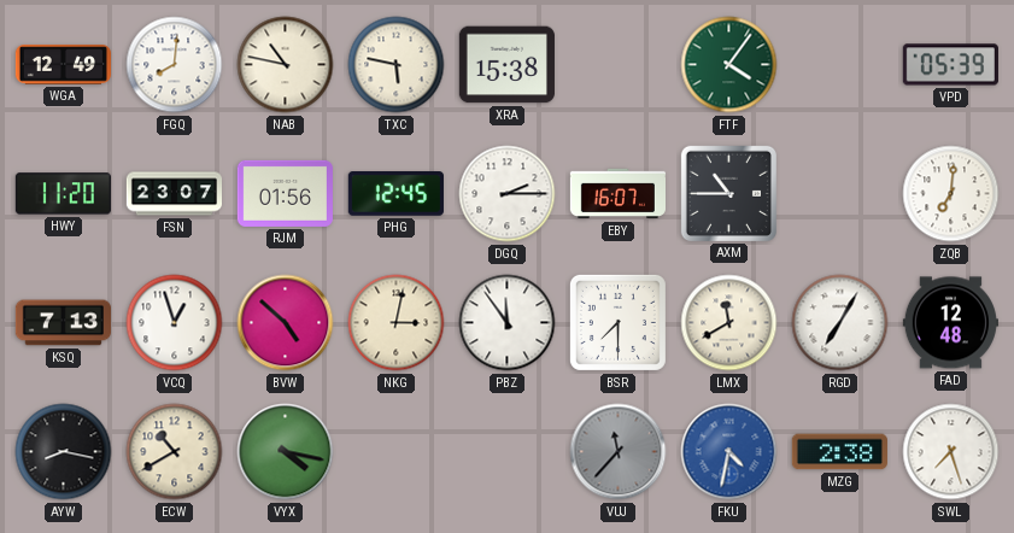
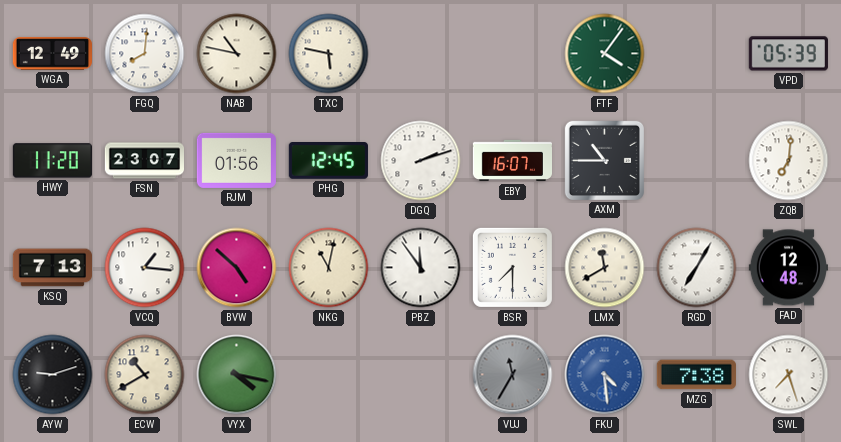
XRA: 15:38 -> none
DGQ: 2:15 -> 2:12
VCQ: 12:57 -> 1:16
NKG: 3:02 -> 11:02
AYW: 8:17 -> 9:12
VUJ: 11:37 -> 11:35
FKU: 4:32 -> 4:29
MZG: 2:38 -> 7:38
